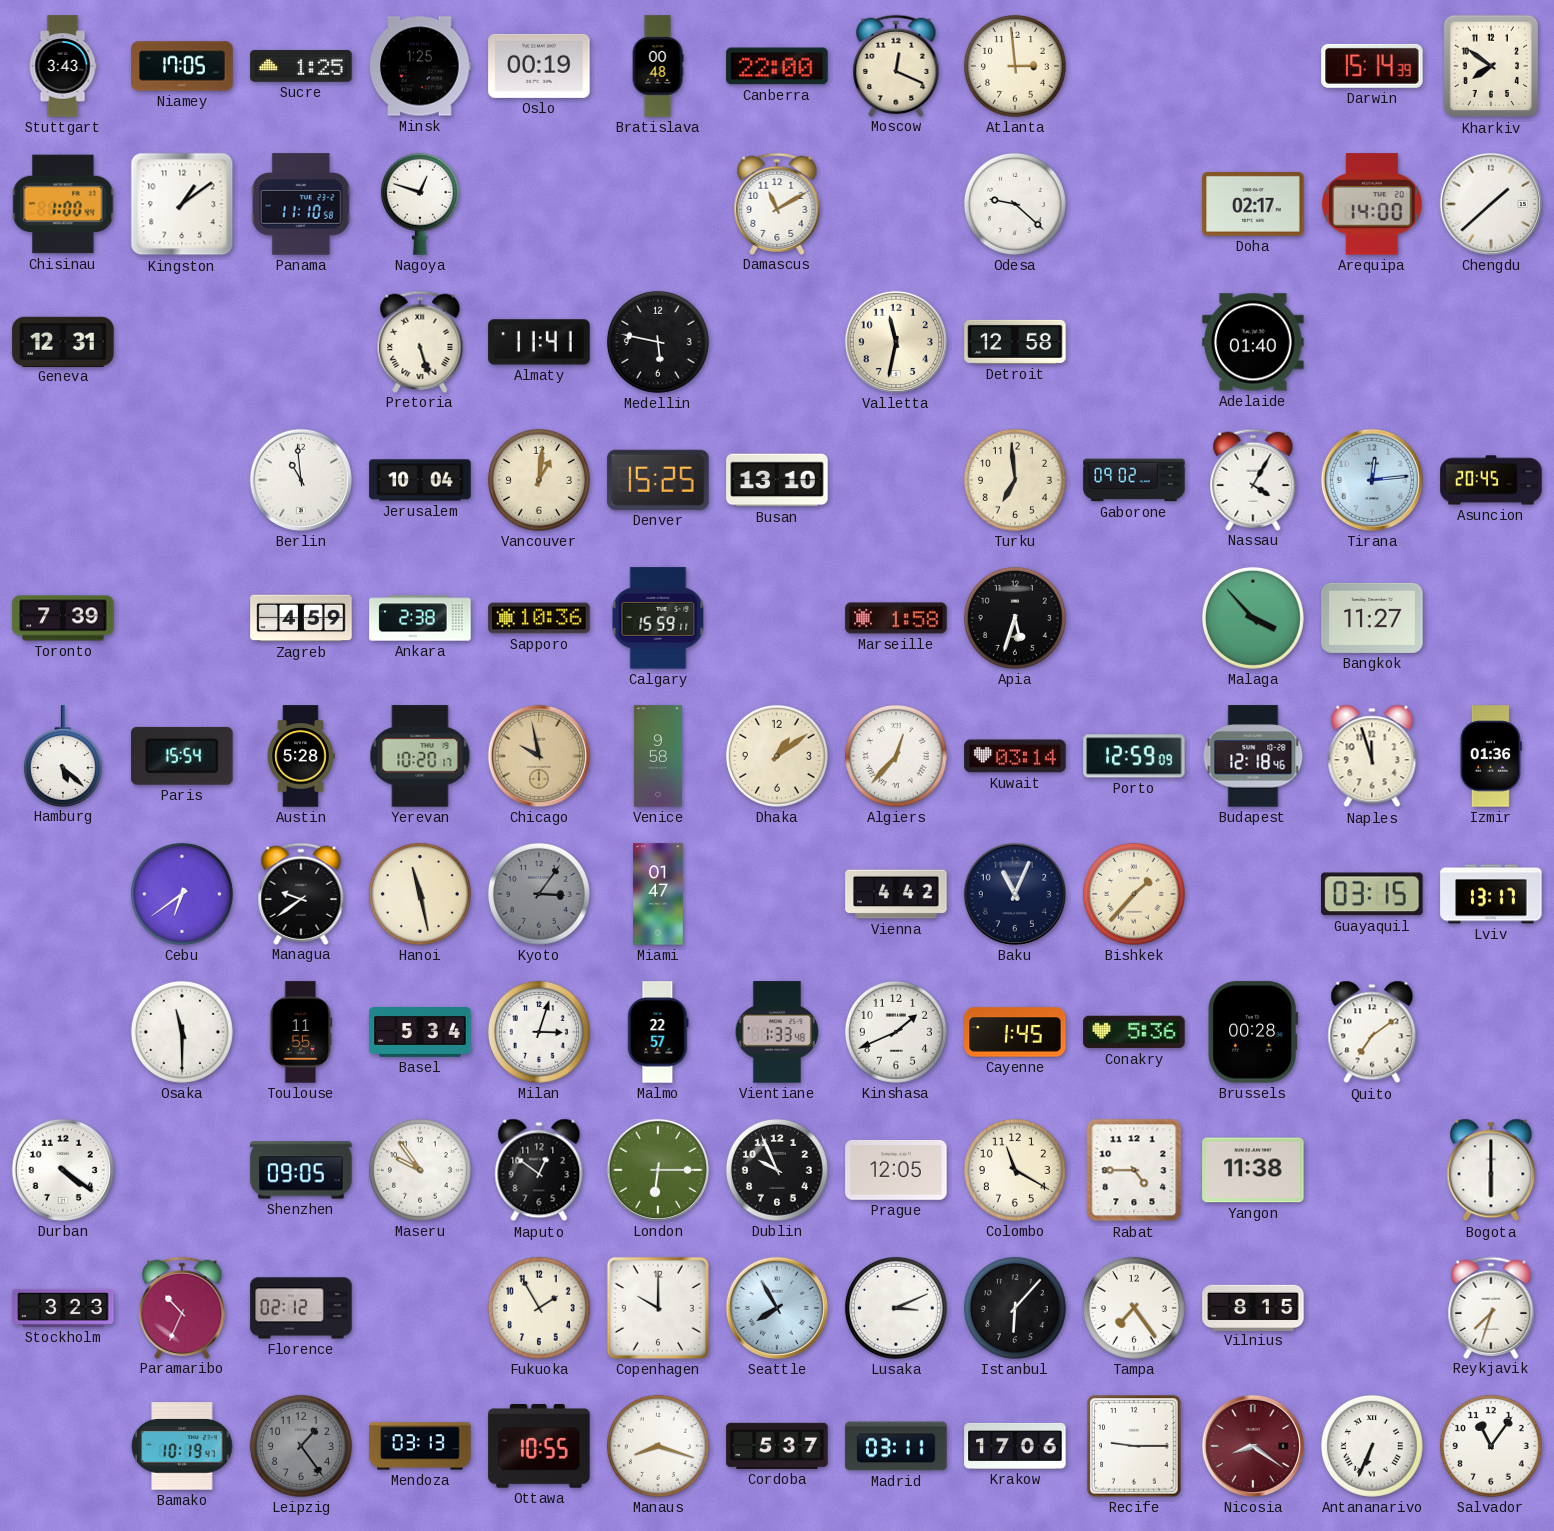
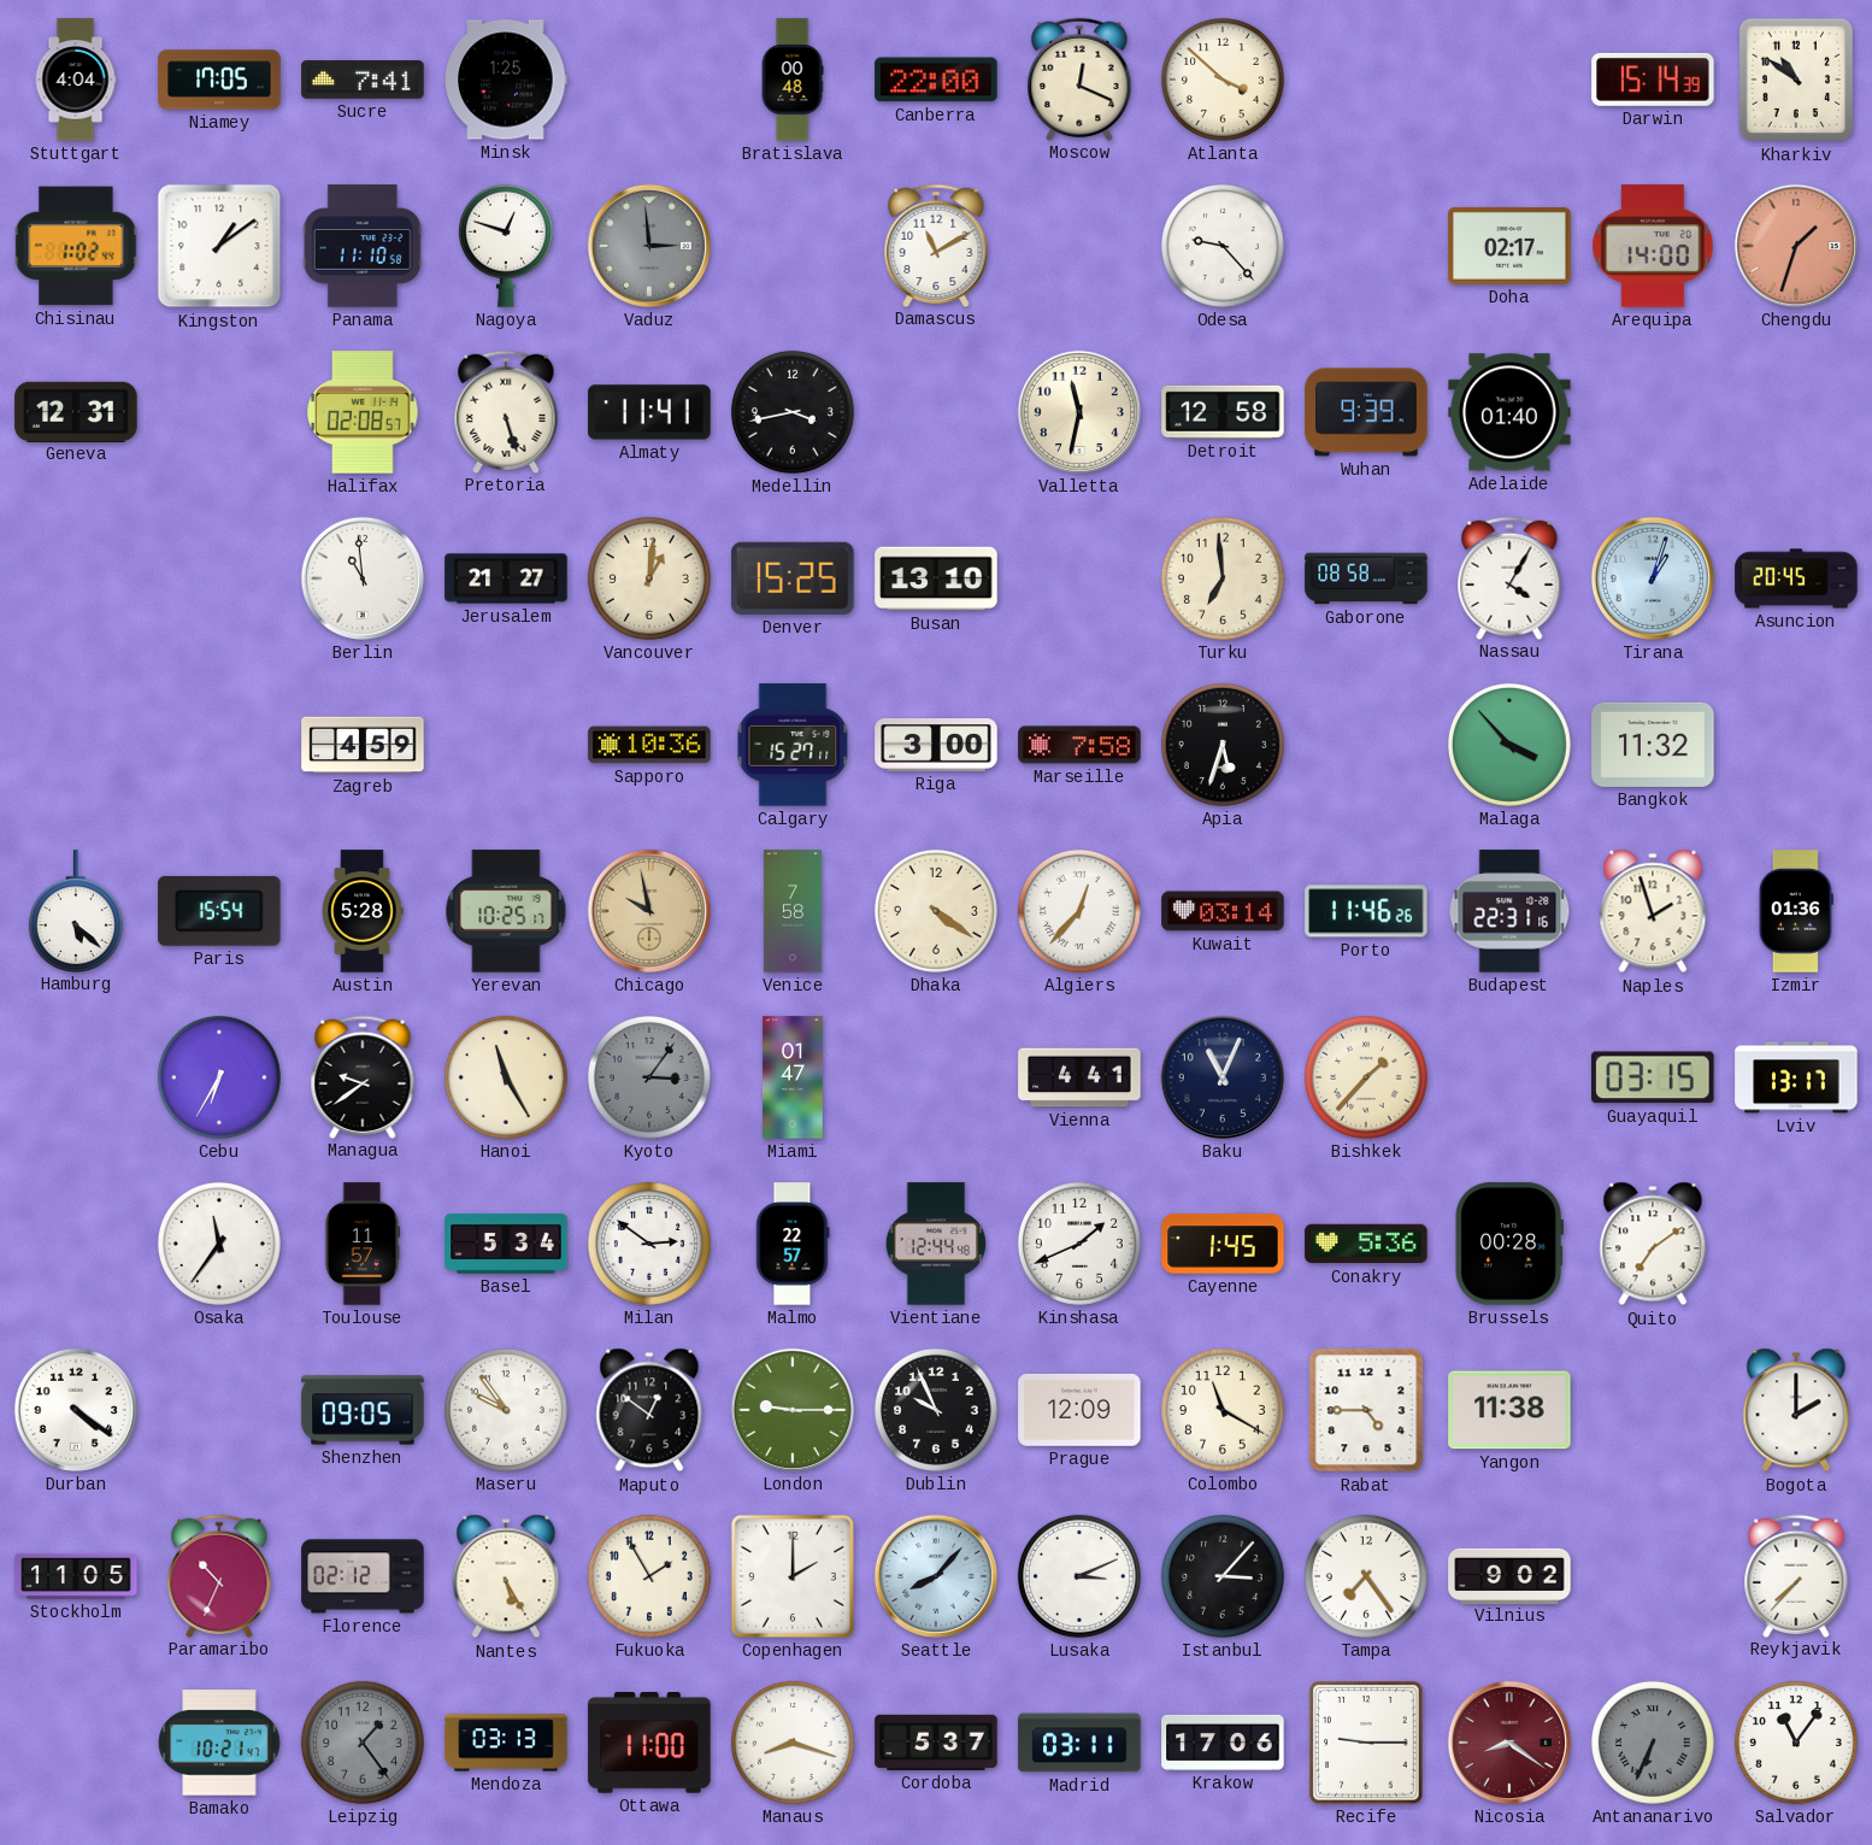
Stuttgart: 3:43 -> 4:04
Sucre: 1:25 -> 7:41
Oslo: 00:19 -> none
Atlanta: 2:59 -> 3:52
Kharkiv: 7:51 -> 10:51
Chisinau: 1:00 -> 1:02
Vaduz: none -> 2:59
Odesa: 9:22 -> 9:23
Chengdu: 1:38 -> 1:33
Chengdu dial: white -> salmon
Halifax: none -> 02:08
Medellin: 5:47 -> 3:43
Wuhan: none -> 9:39
Jerusalem: 10:04 -> 21:27
Gaborone: 09:02 -> 08:58
Tirana: 12:14 -> 1:03
Toronto: 7:39 -> none
Ankara: 2:38 -> none
Calgary: 15:59 -> 15:27
Riga: none -> 3:00
Marseille: 1:58 -> 7:58
Bangkok: 11:27 -> 11:32
Yerevan: 10:20 -> 10:25
Venice: 9:58 -> 7:58
Dhaka: 1:09 -> 4:21
Porto: 12:59 -> 11:46
Budapest: 12:18 -> 22:31
Naples: 11:57 -> 1:57
Cebu: 6:39 -> 6:35
Hanoi: 11:28 -> 11:25
Vienna: 4:42 -> 4:41
Osaka: 11:30 -> 11:36
Toulouse: 11:55 -> 11:57
Milan: 3:03 -> 2:51
Vientiane: 1:33 -> 12:44
London: 6:15 -> 9:15
Prague: 12:05 -> 12:09
Bogota: 6:00 -> 2:00
Stockholm: 3:23 -> 11:05
Nantes: none -> 5:25
Copenhagen: 10:00 -> 2:00
Seattle: 7:55 -> 8:07
Istanbul: 6:07 -> 3:07
Vilnius: 8:15 -> 9:02
Reykjavik: 7:33 -> 7:37
Bamako: 10:19 -> 10:21
Ottawa: 10:55 -> 11:00
Antananarivo dial: white -> grey
